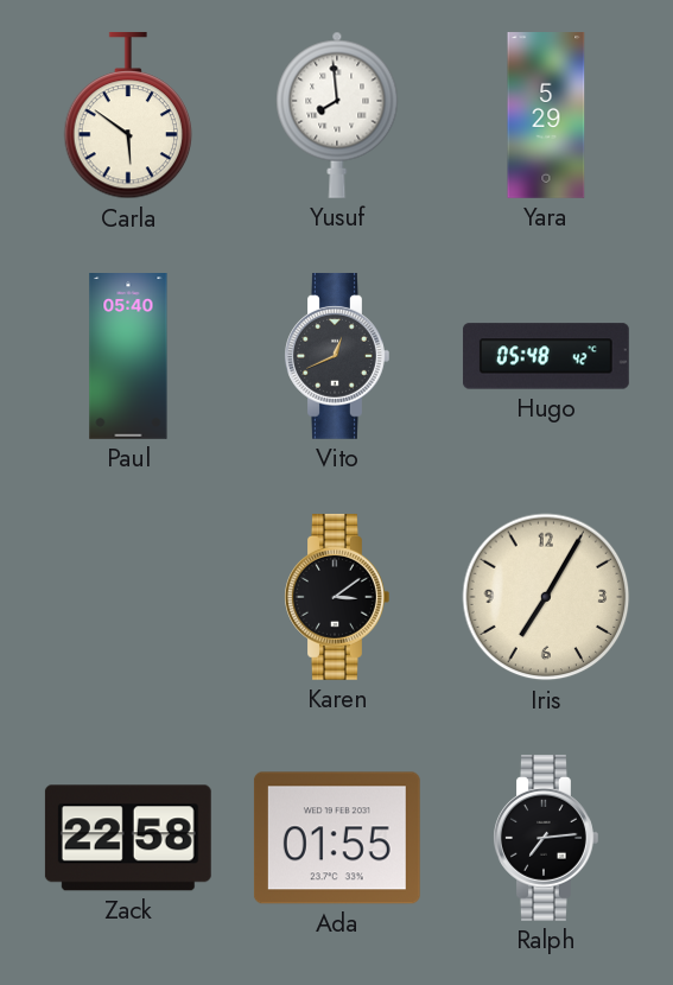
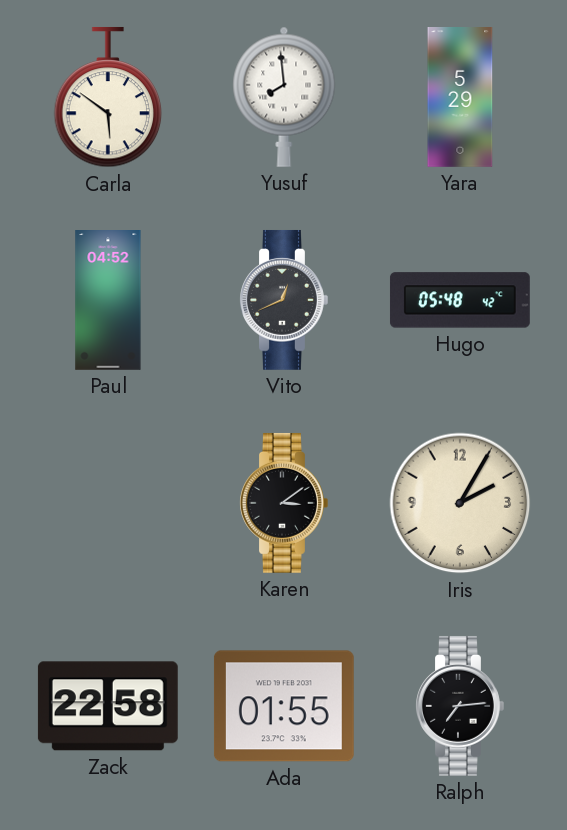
Paul: 05:40 -> 04:52
Iris: 7:05 -> 2:05
